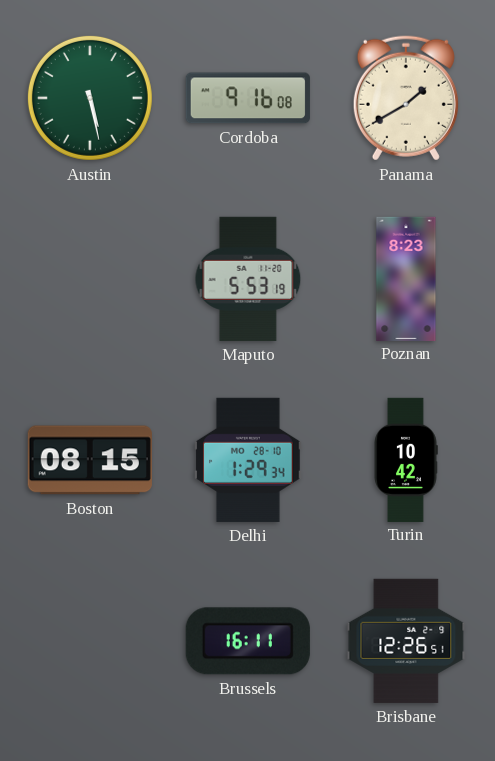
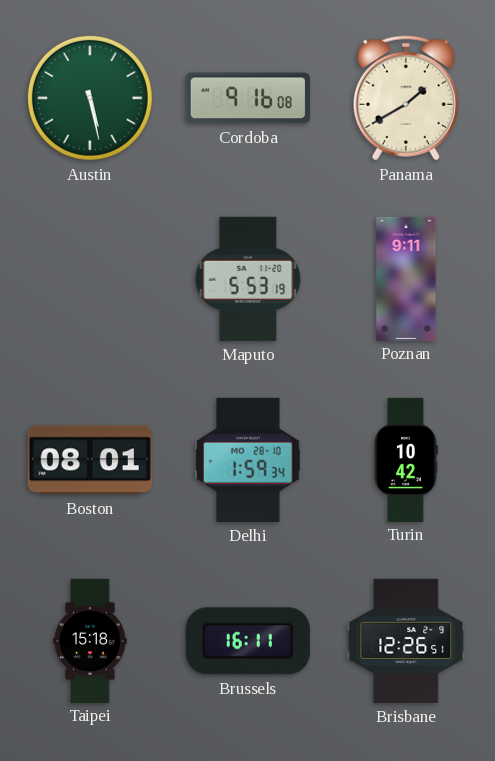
Poznan: 8:23 -> 9:11
Boston: 08:15 -> 08:01
Delhi: 1:29 -> 1:59
Taipei: none -> 15:18
